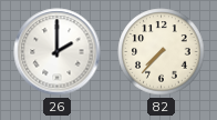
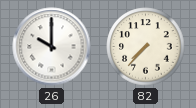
26: 2:00 -> 10:00
